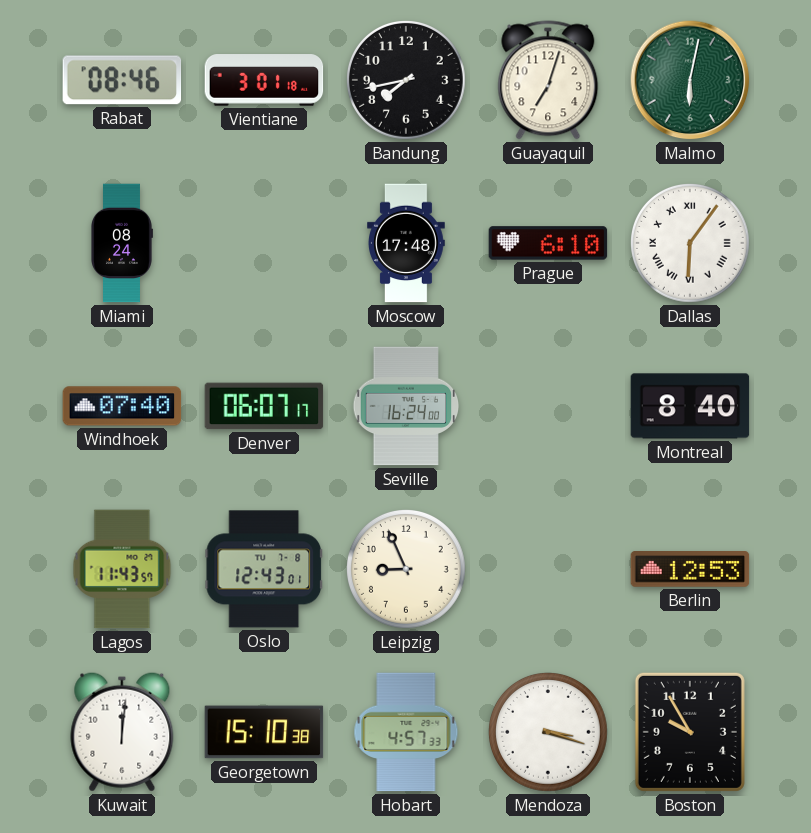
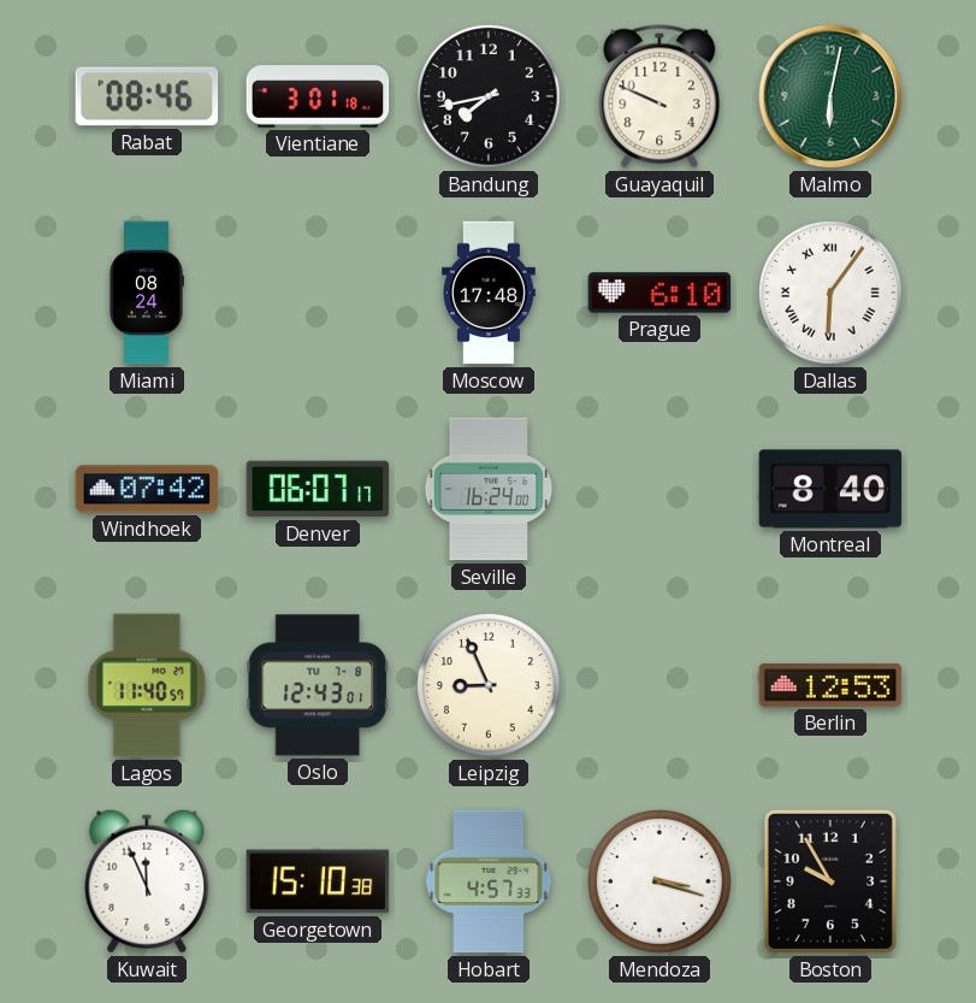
Guayaquil: 7:03 -> 9:49
Windhoek: 07:40 -> 07:42
Lagos: 11:43 -> 11:40
Kuwait: 12:01 -> 11:56
